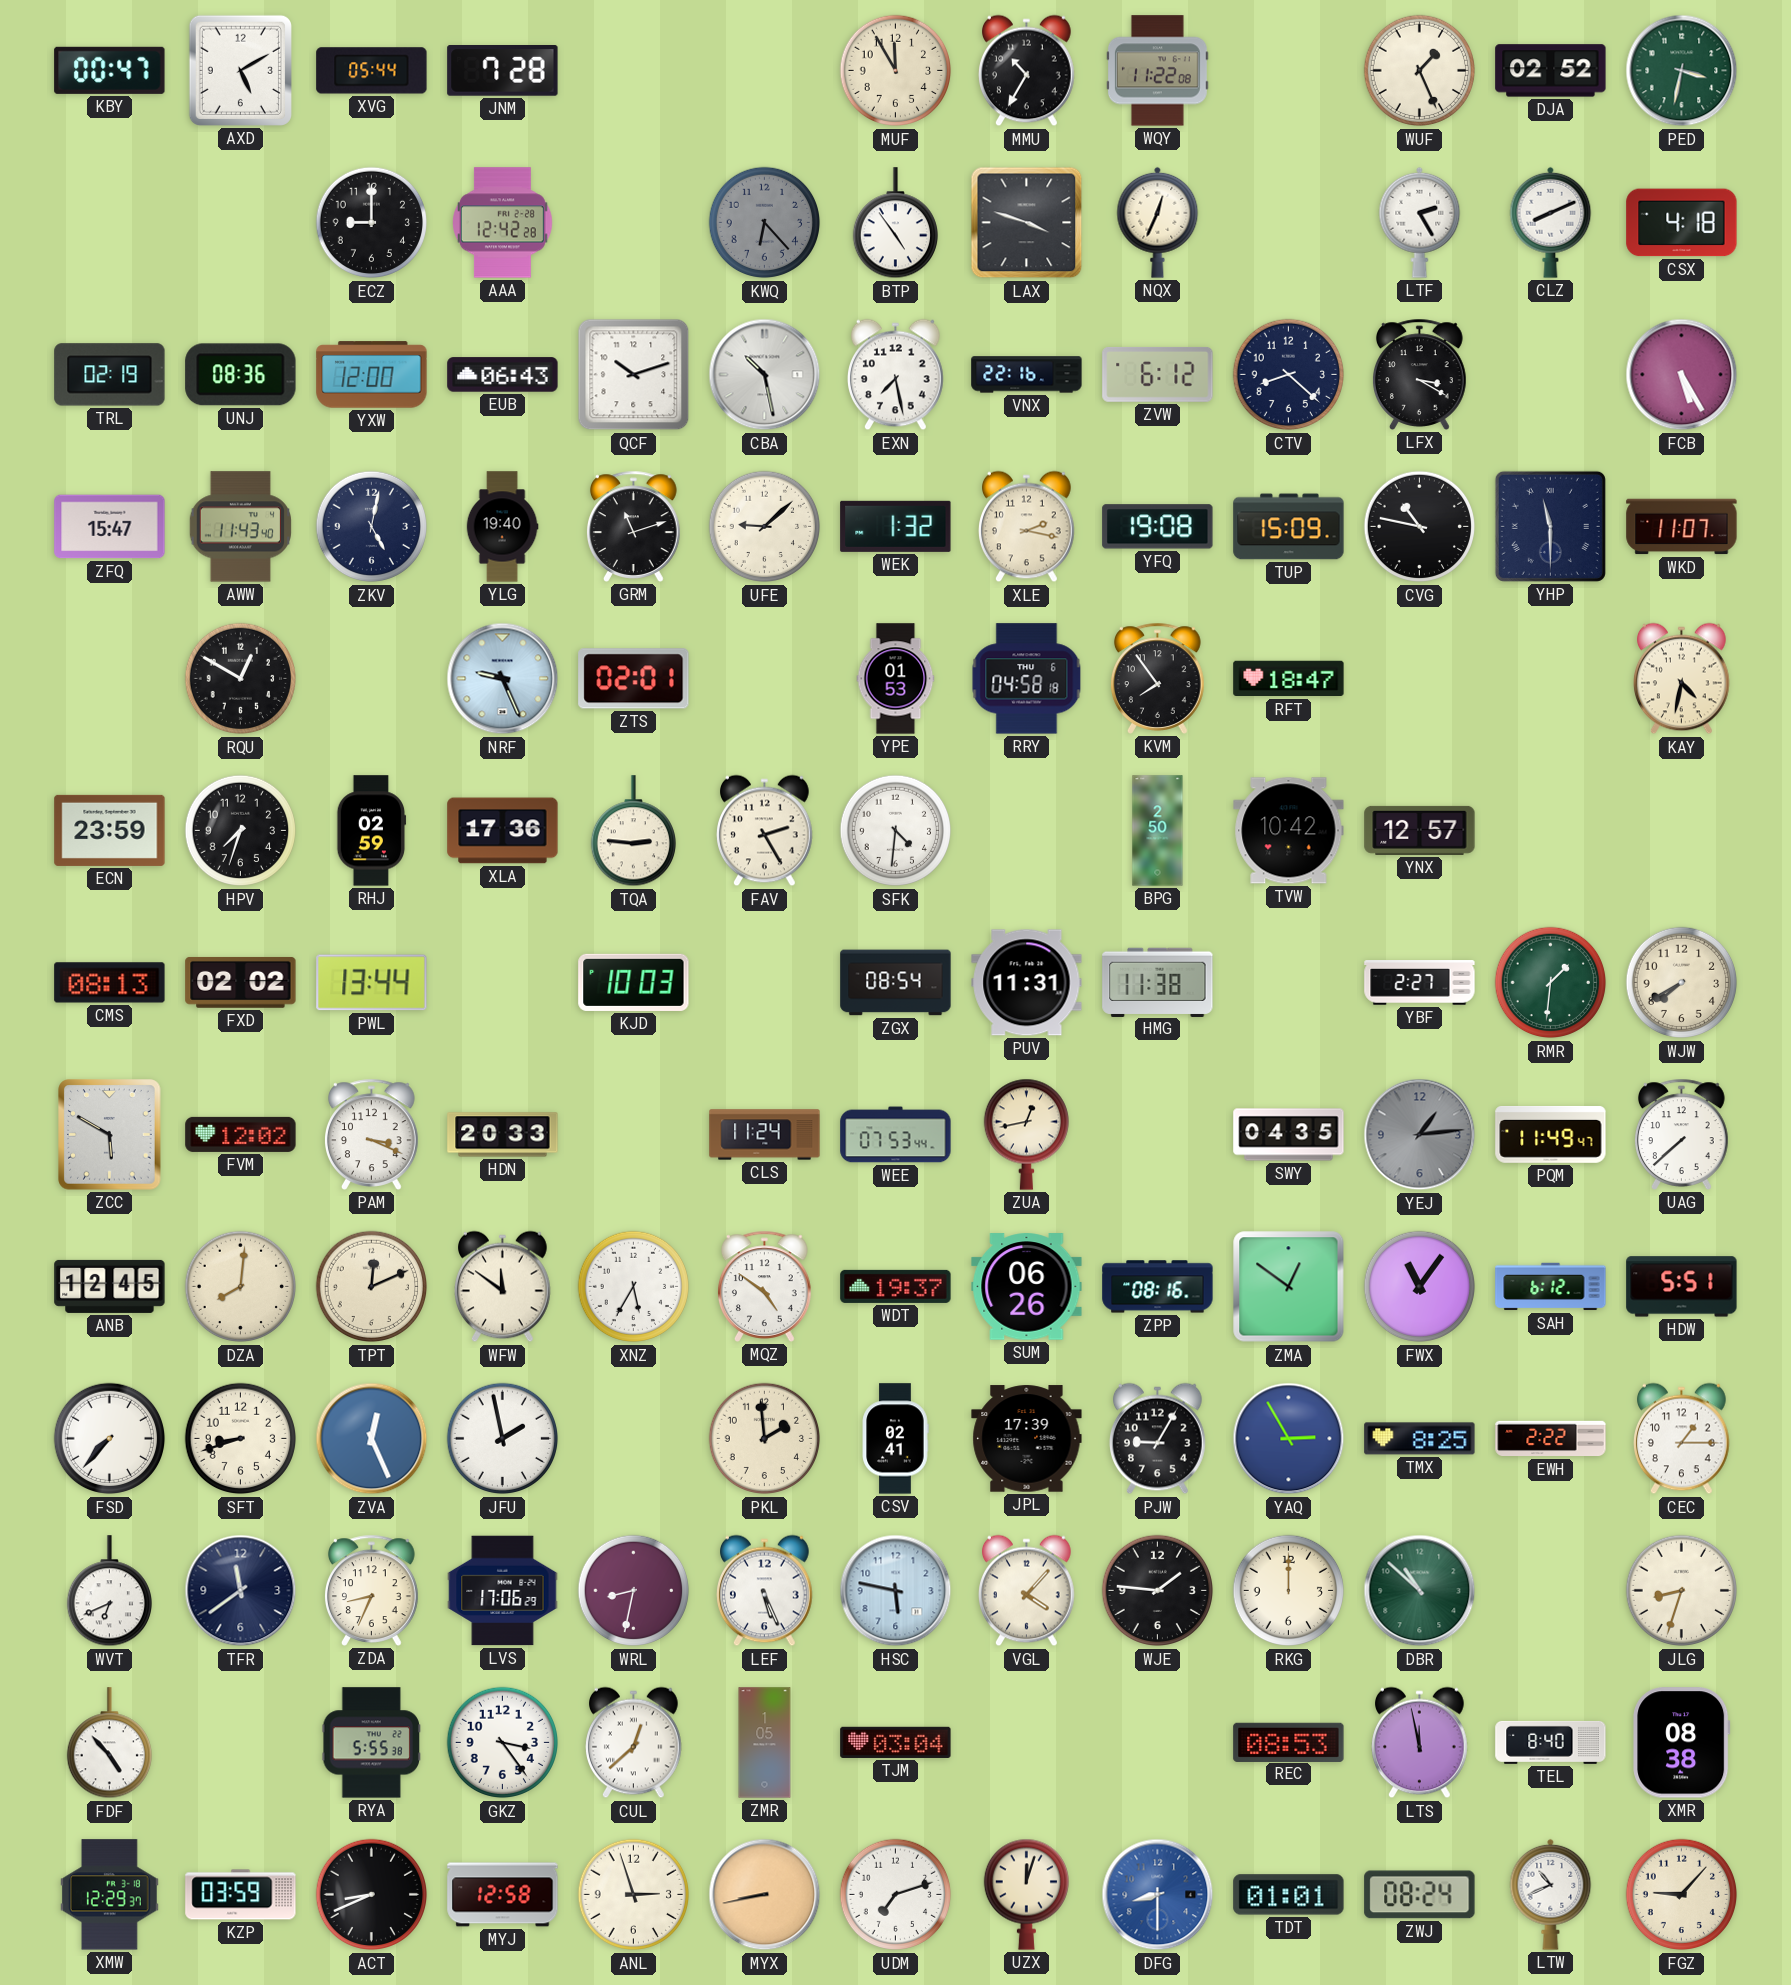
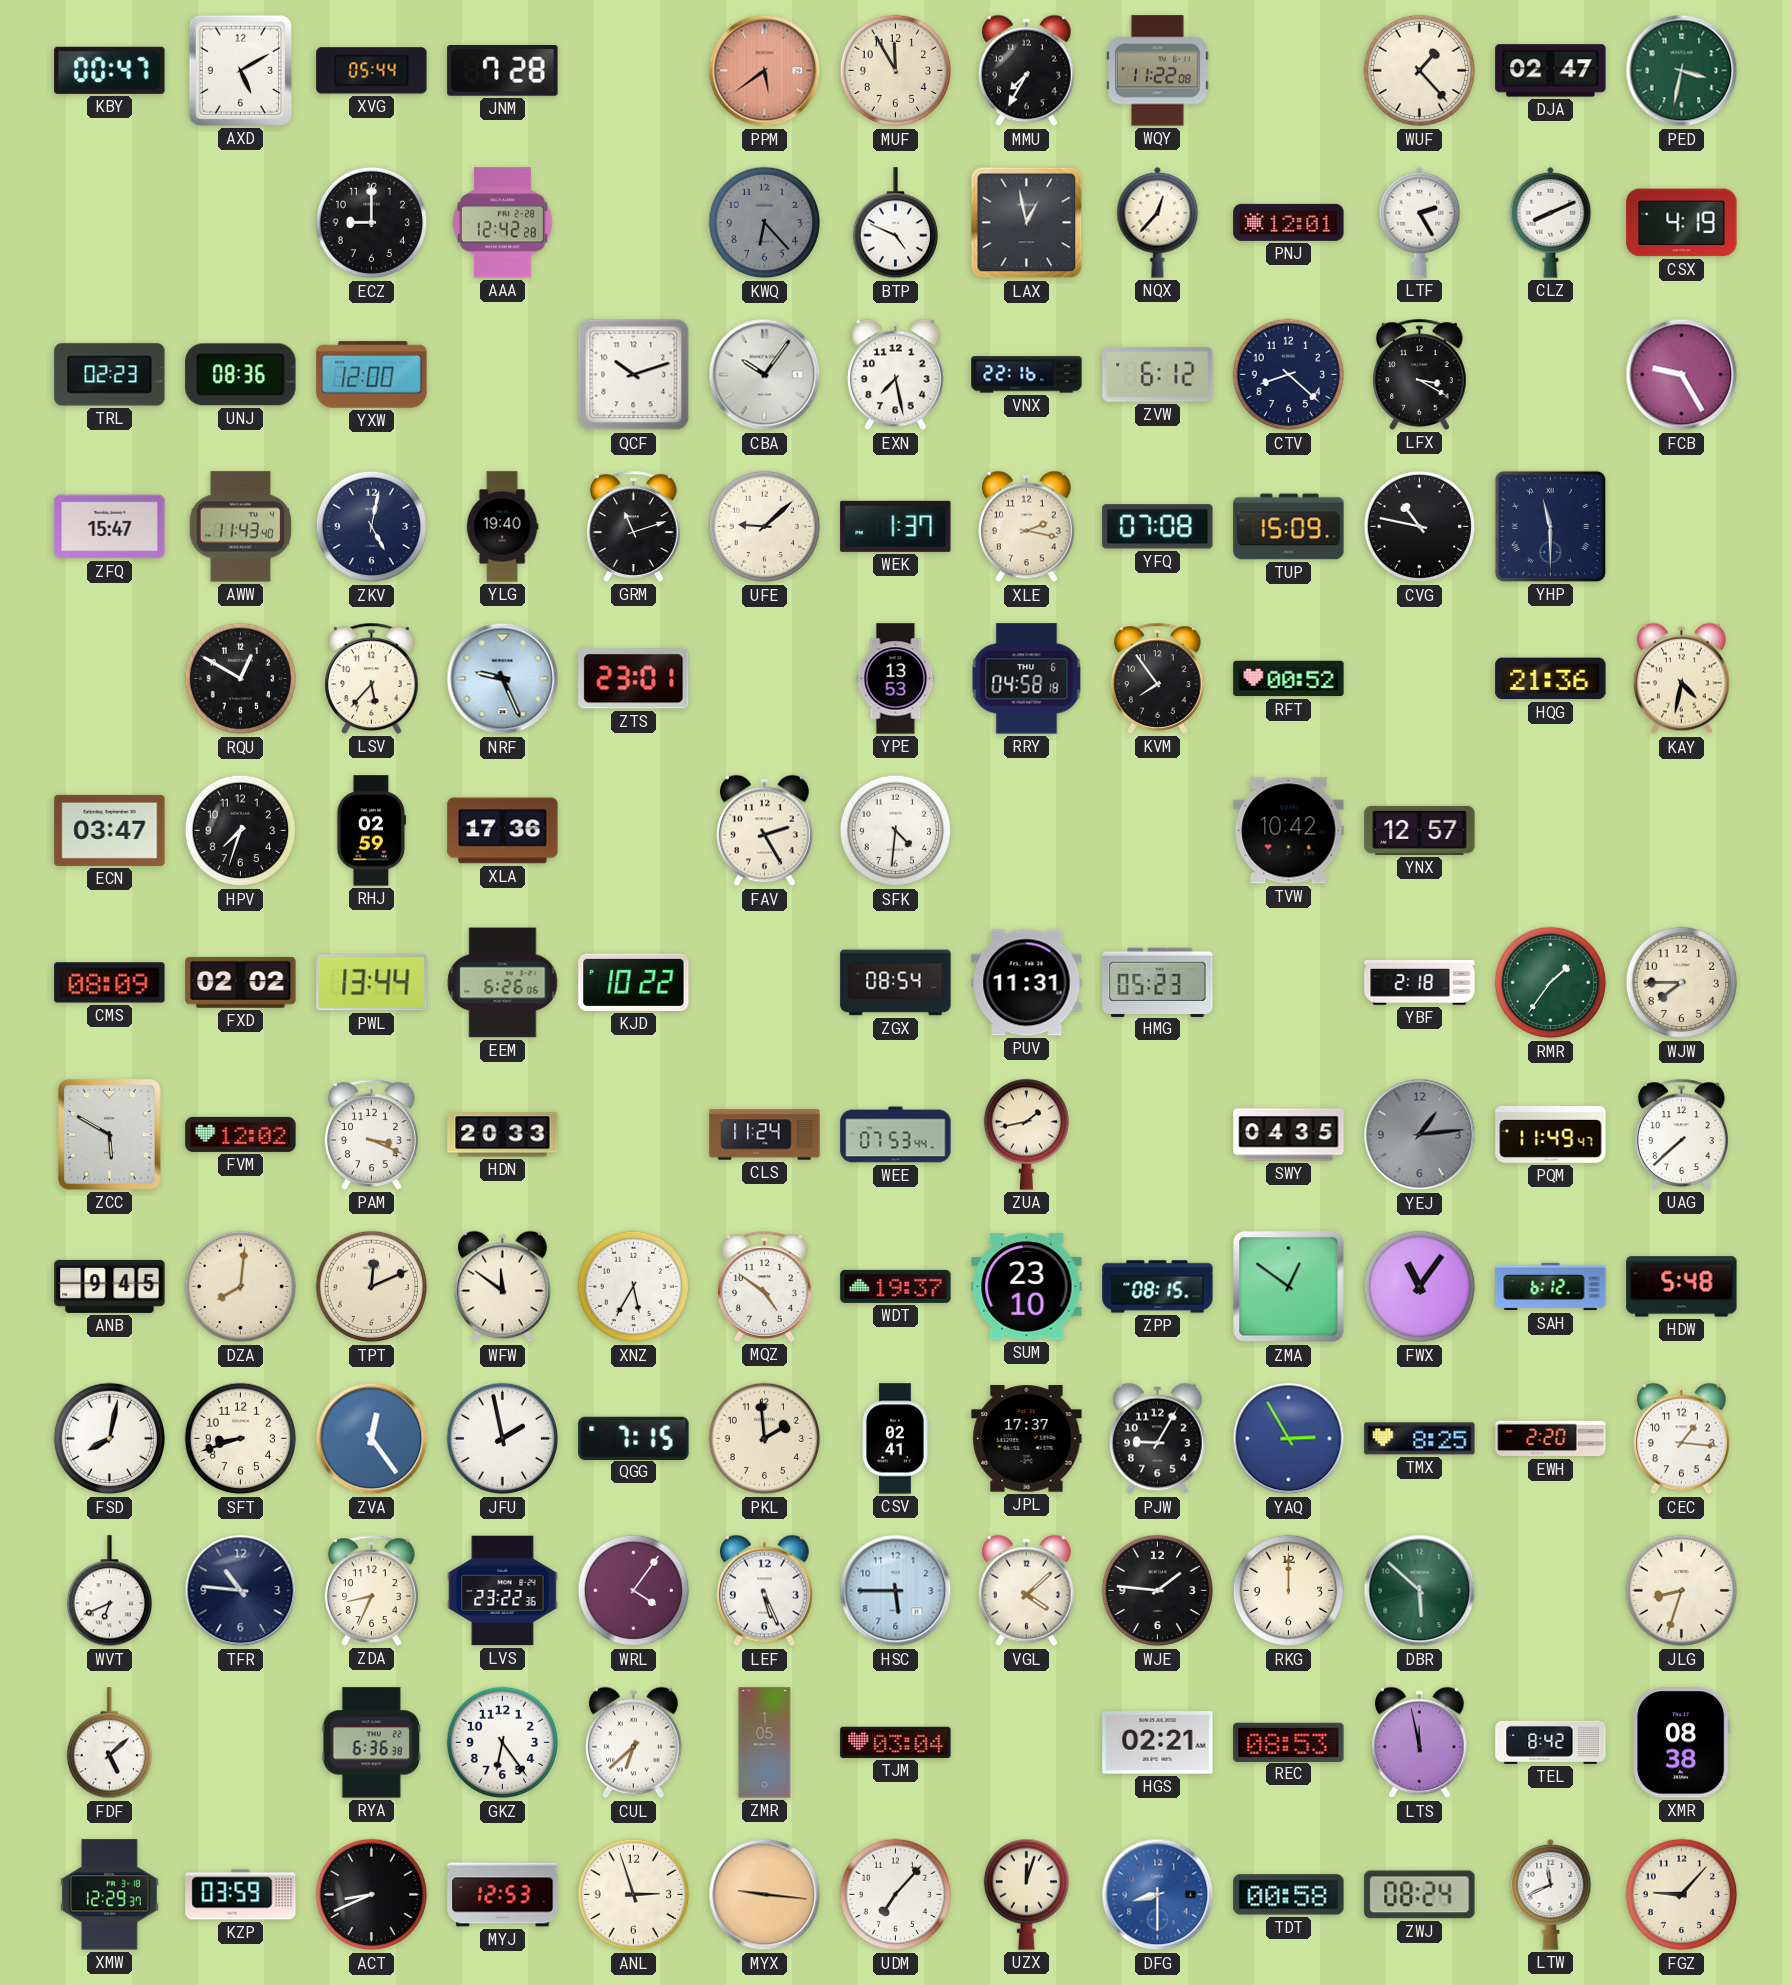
PPM: none -> 5:39
MMU: 10:35 -> 7:35
WUF: 1:26 -> 1:23
DJA: 02:52 -> 02:47
BTP: 4:54 -> 4:49
LAX: 3:48 -> 12:58
NQX: 12:34 -> 12:37
PNJ: none -> 12:01
CSX: 4:18 -> 4:19
TRL: 02:19 -> 02:23
EUB: 06:43 -> none
CBA: 10:28 -> 10:06
FCB: 5:25 -> 9:25
WEK: 1:32 -> 1:37
YFQ: 19:08 -> 07:08
WKD: 11:07 -> none
LSV: none -> 5:37
ZTS: 02:01 -> 23:01
YPE: 01:53 -> 13:53
RFT: 18:47 -> 00:52
HQG: none -> 21:36
ECN: 23:59 -> 03:47
TQA: 2:46 -> none
BPG: 2:50 -> none
CMS: 08:13 -> 08:09
EEM: none -> 6:26
KJD: 10:03 -> 10:22
HMG: 11:38 -> 05:23
YBF: 2:27 -> 2:18
RMR: 1:31 -> 1:36
WJW: 7:40 -> 7:45
ZUA: 12:43 -> 1:43
ANB: 12:45 -> 9:45
SUM: 06:26 -> 23:10
ZPP: 08:16 -> 08:15
HDW: 5:51 -> 5:48
FSD: 7:37 -> 8:02
ZVA: 12:26 -> 12:24
QGG: none -> 7:15
JPL: 17:39 -> 17:37
EWH: 2:22 -> 2:20
CEC: 1:15 -> 1:16
TFR: 11:39 -> 10:46
LVS: 17:06 -> 23:22
WRL: 8:32 -> 4:06
HSC: 5:47 -> 5:45
VGL: 4:07 -> 4:08
DBR: 10:52 -> 5:52
FDF: 4:53 -> 5:08
RYA: 5:55 -> 6:36
GKZ: 3:24 -> 6:24
CUL: 12:38 -> 6:38
HGS: none -> 02:21
TEL: 8:40 -> 8:42
MYJ: 12:58 -> 12:53
MYX: 8:43 -> 9:16
UDM: 7:12 -> 7:07
TDT: 01:01 -> 00:58
LTW: 10:41 -> 11:41
